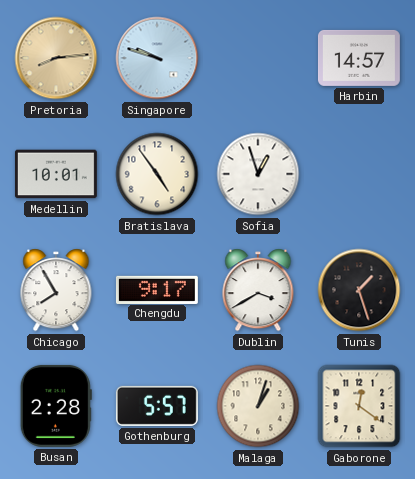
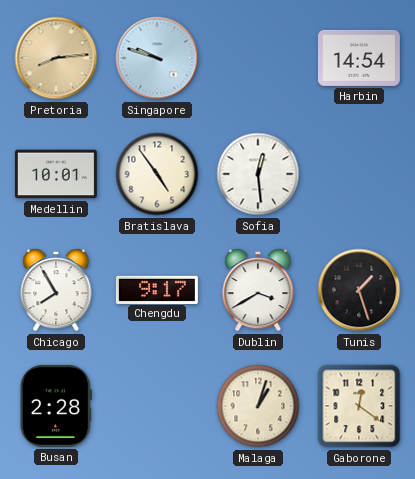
Harbin: 14:57 -> 14:54
Sofia: 12:57 -> 12:29
Gothenburg: 5:57 -> none
